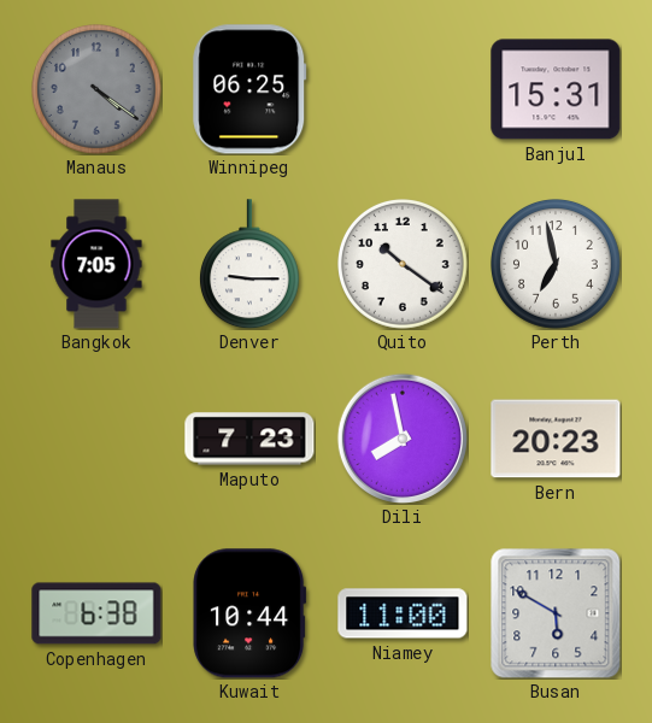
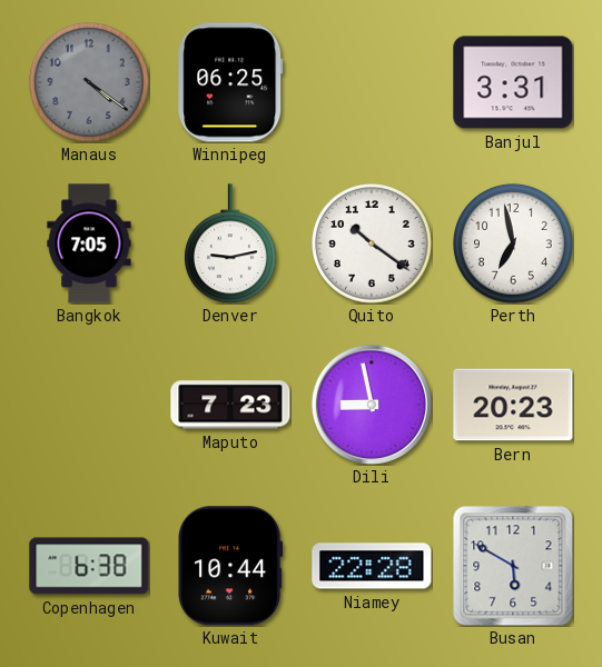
Banjul: 15:31 -> 3:31
Denver: 9:15 -> 9:13
Dili: 7:58 -> 8:58
Niamey: 11:00 -> 22:28
